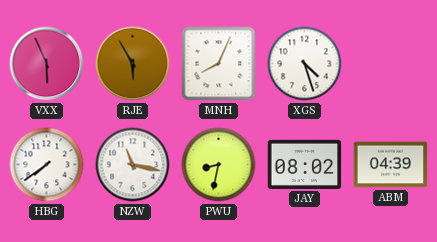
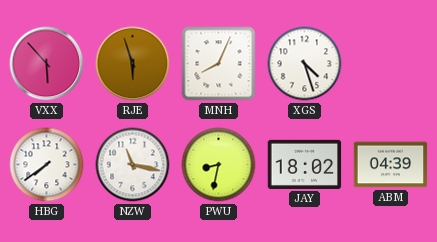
VXX: 5:56 -> 5:53
RJE: 5:55 -> 5:57
JAY: 08:02 -> 18:02
